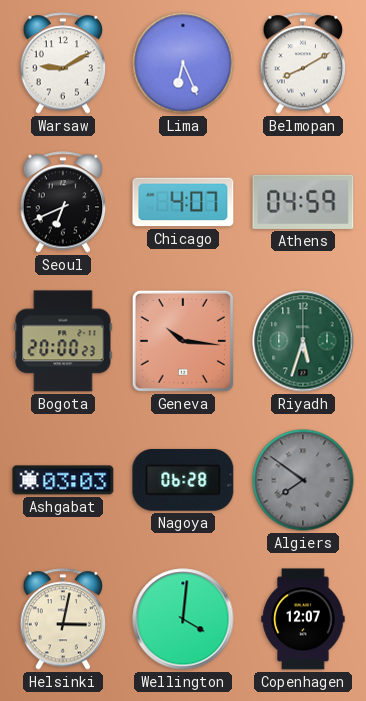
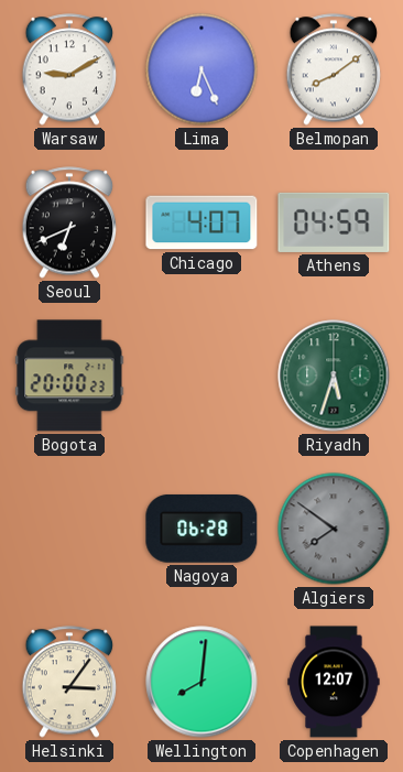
Belmopan: 8:10 -> 8:09
Geneva: 10:16 -> none
Ashgabat: 03:03 -> none
Helsinki: 3:02 -> 3:06
Wellington: 4:01 -> 8:01
